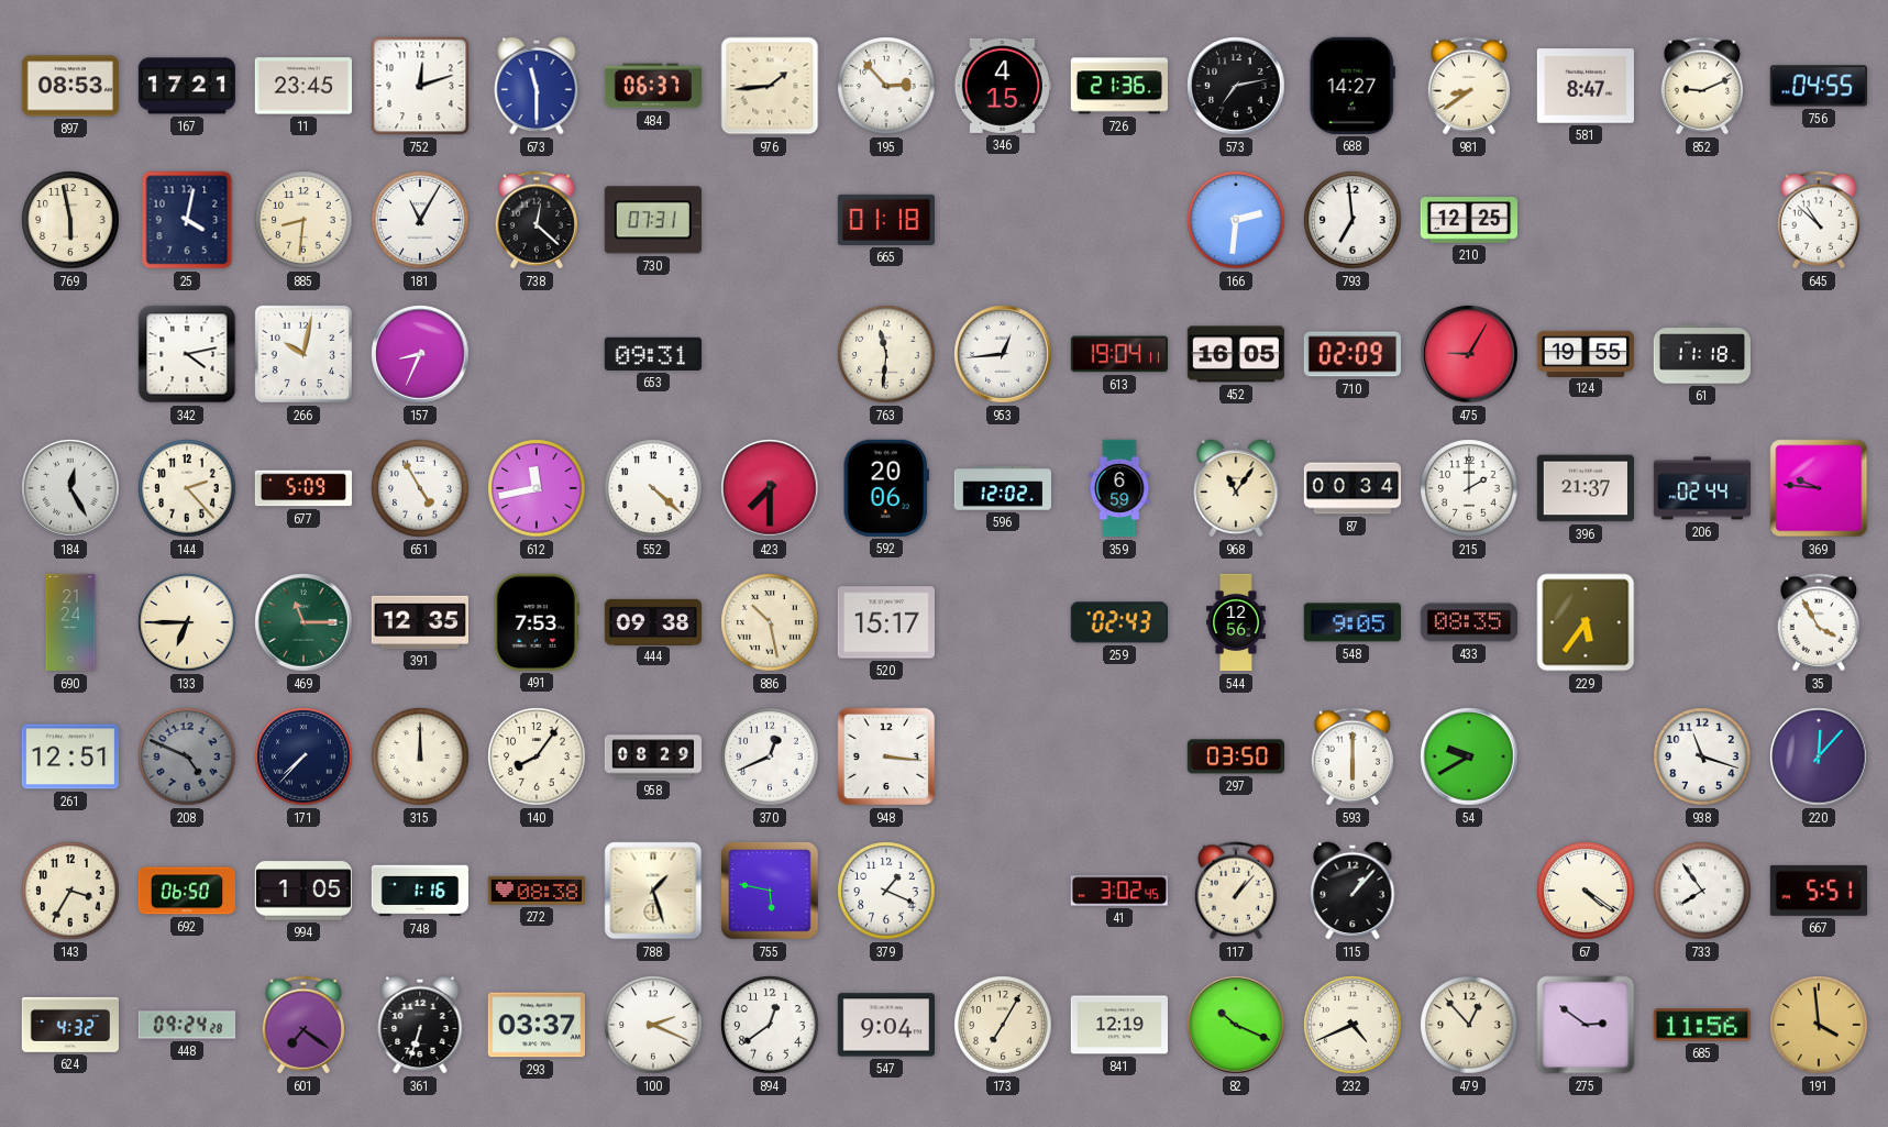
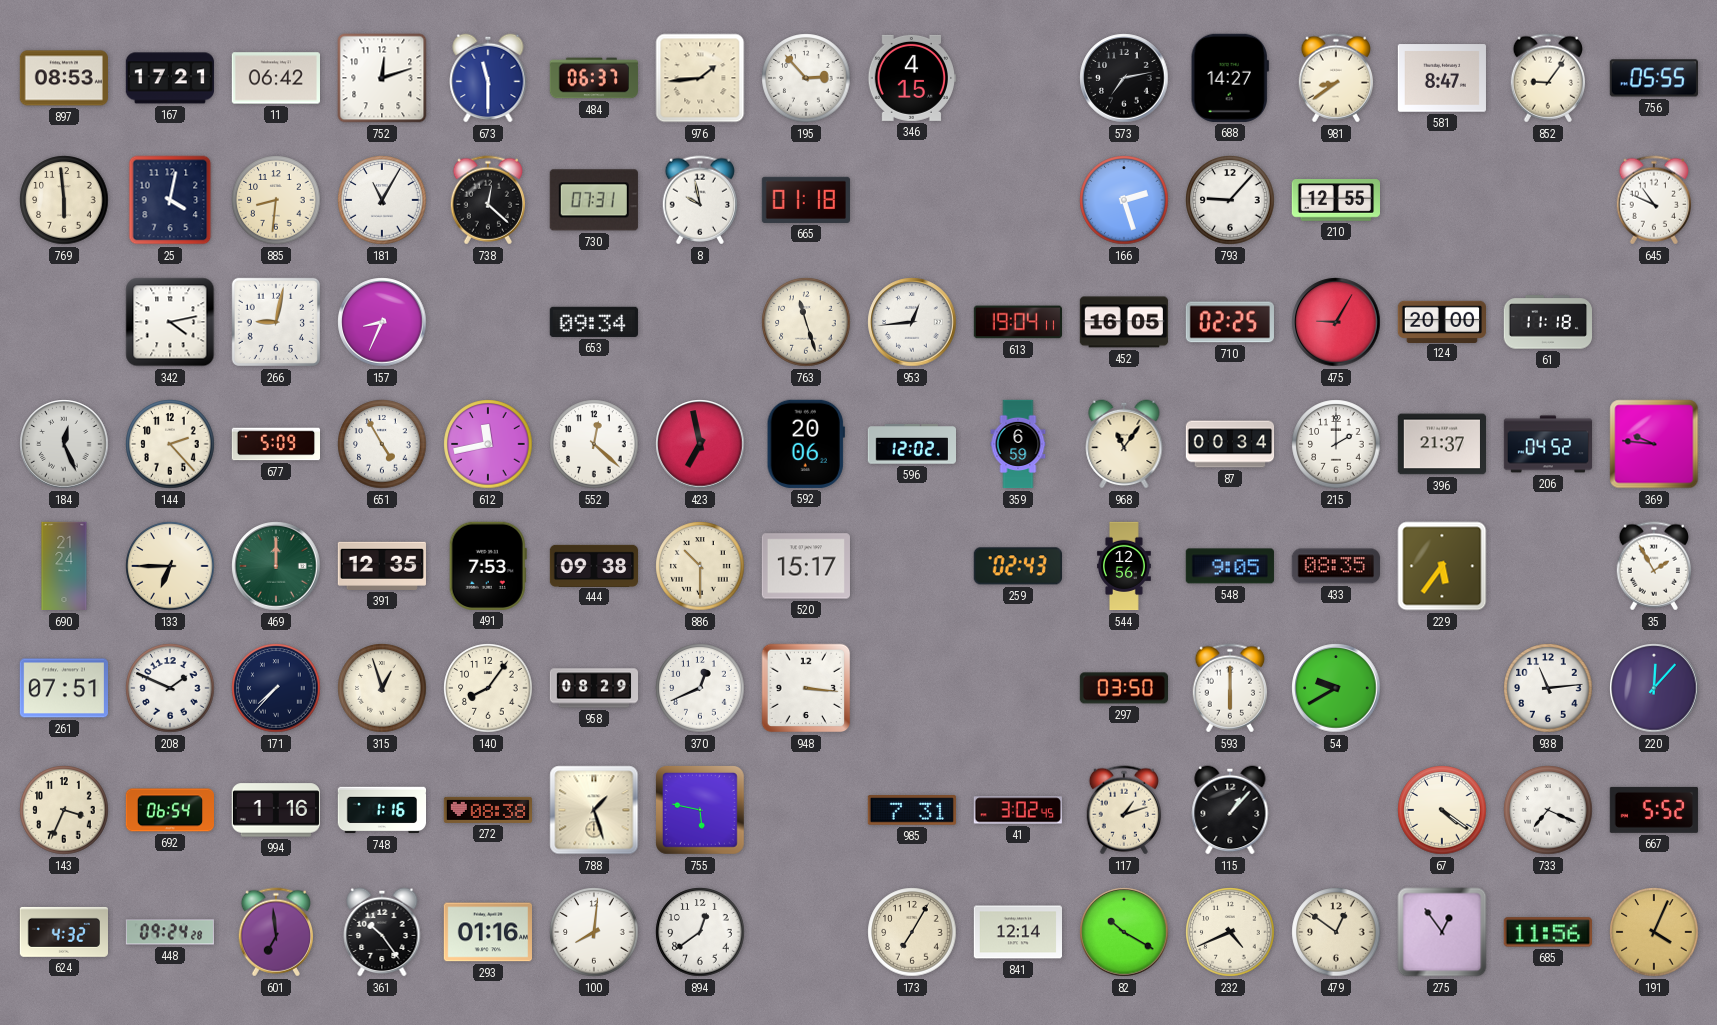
11: 23:45 -> 06:42
726: 21:36 -> none
852: 9:11 -> 9:06
756: 04:55 -> 05:55
769: 5:58 -> 5:59
8: none -> 9:58
166: 2:31 -> 2:27
793: 6:59 -> 9:07
210: 12:25 -> 12:55
645: 10:52 -> 10:49
266: 10:02 -> 9:02
653: 09:31 -> 09:34
763: 11:31 -> 11:27
710: 02:09 -> 02:25
124: 19:55 -> 20:00
184: 12:25 -> 12:26
552: 4:22 -> 12:22
423: 7:30 -> 6:58
206: 02:44 -> 04:52
469: 11:15 -> 12:00
886: 10:28 -> 10:30
35: 3:55 -> 1:55
261: 12:51 -> 07:51
208: 4:49 -> 1:49
208 dial: grey -> white
315: 12:00 -> 12:57
938: 11:18 -> 11:14
143: 3:35 -> 3:34
692: 06:50 -> 06:54
994: 1:05 -> 1:16
379: 1:19 -> none
985: none -> 7:31
117: 1:07 -> 1:12
733: 7:54 -> 7:19
667: 5:51 -> 5:52
601: 7:21 -> 6:59
361: 6:33 -> 10:24
293: 03:37 -> 01:16
100: 2:19 -> 8:01
547: 9:04 -> none
841: 12:19 -> 12:14
82: 10:19 -> 10:20
479: 12:53 -> 12:51
275: 2:51 -> 12:54
191: 3:59 -> 4:04
